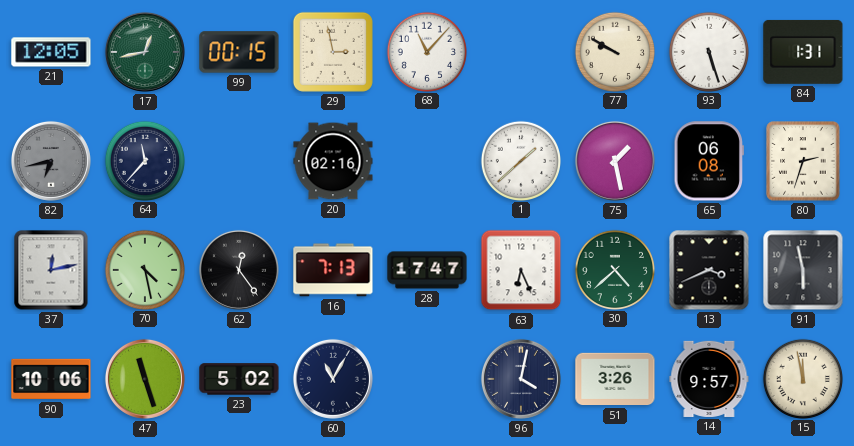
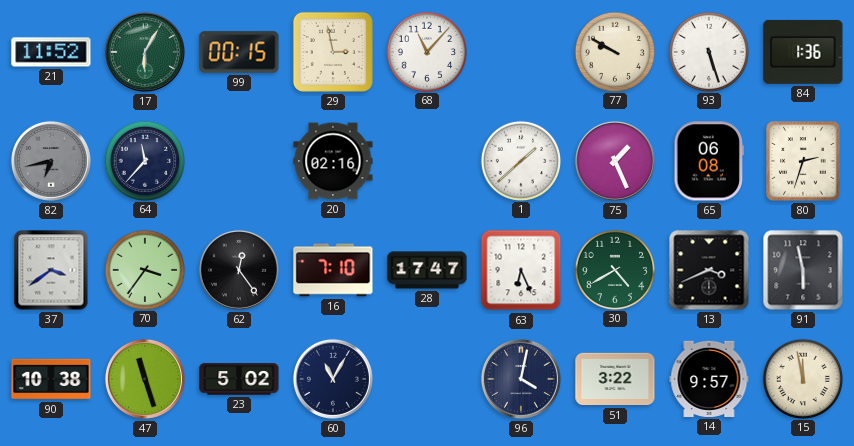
21: 12:05 -> 11:52
17: 12:43 -> 6:05
84: 1:31 -> 1:36
75: 1:28 -> 1:26
37: 12:13 -> 3:39
70: 4:28 -> 3:36
16: 7:13 -> 7:10
30: 4:38 -> 4:40
90: 10:06 -> 10:38
51: 3:26 -> 3:22
